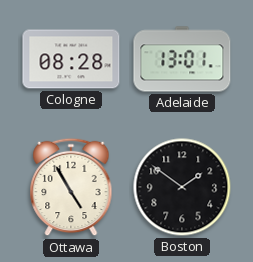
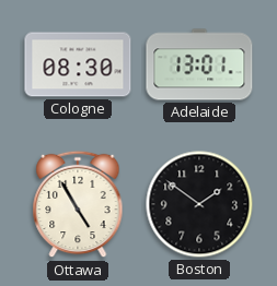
Cologne: 08:28 -> 08:30
